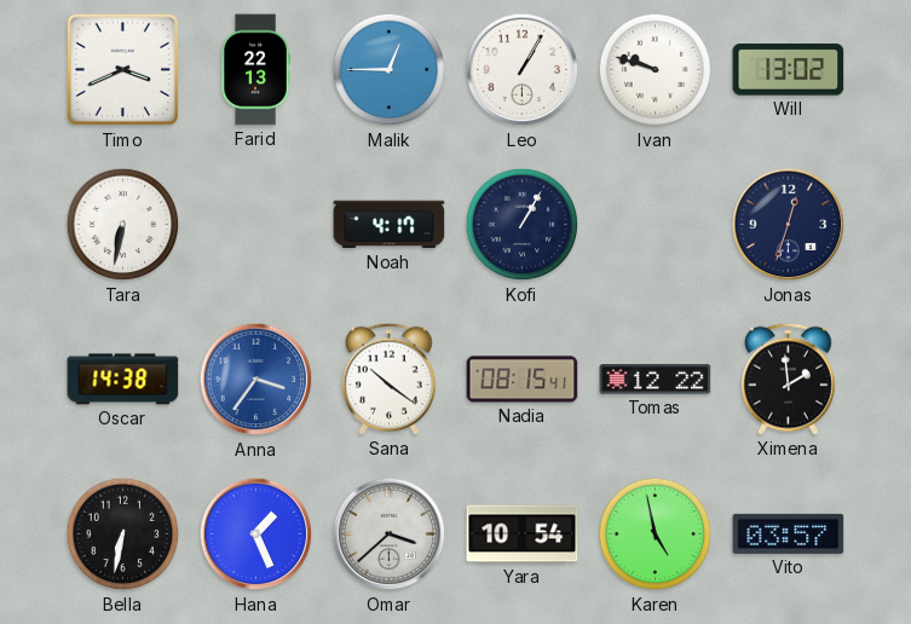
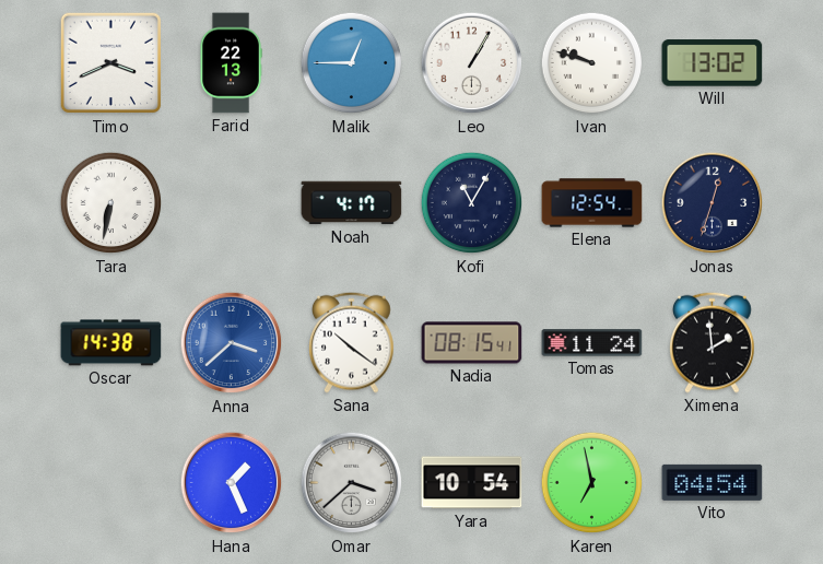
Kofi: 1:05 -> 11:05
Elena: none -> 12:54
Anna: 3:36 -> 3:38
Tomas: 12:22 -> 11:24
Bella: 6:32 -> none
Karen: 4:58 -> 6:58
Vito: 03:57 -> 04:54
